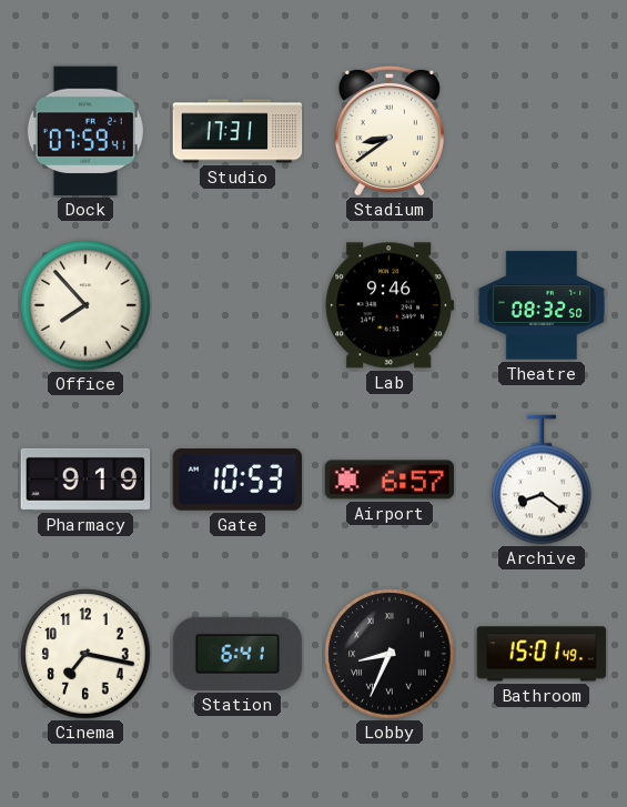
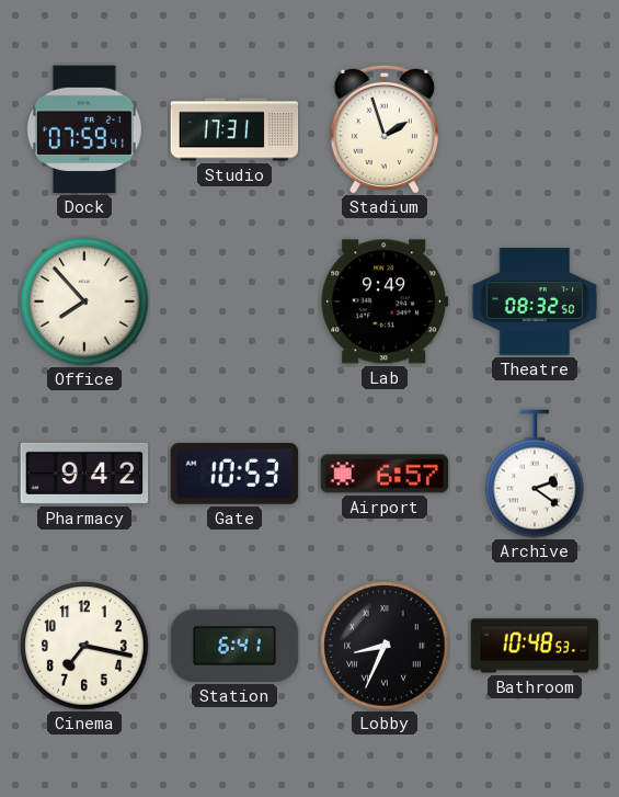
Stadium: 8:39 -> 1:57
Lab: 9:46 -> 9:49
Pharmacy: 9:19 -> 9:42
Archive: 8:21 -> 2:21
Bathroom: 15:01 -> 10:48
